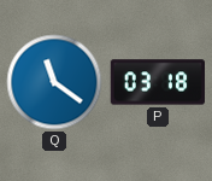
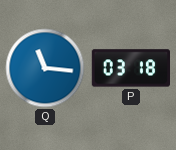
Q: 11:21 -> 11:16
